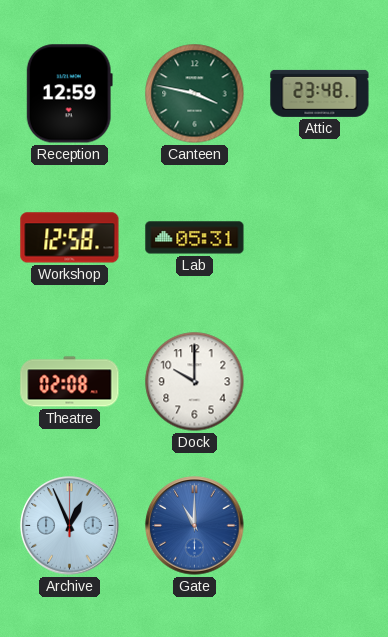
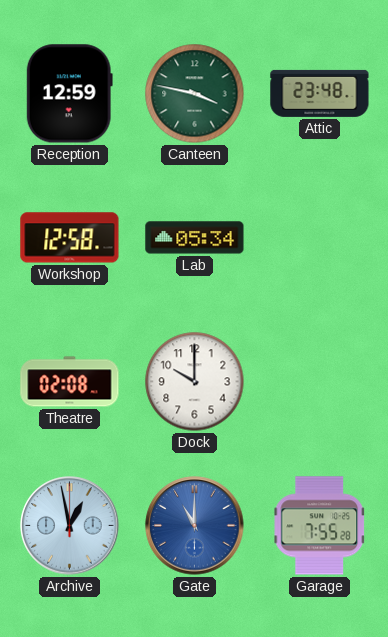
Lab: 05:31 -> 05:34
Archive: 12:56 -> 12:58
Garage: none -> 7:55
